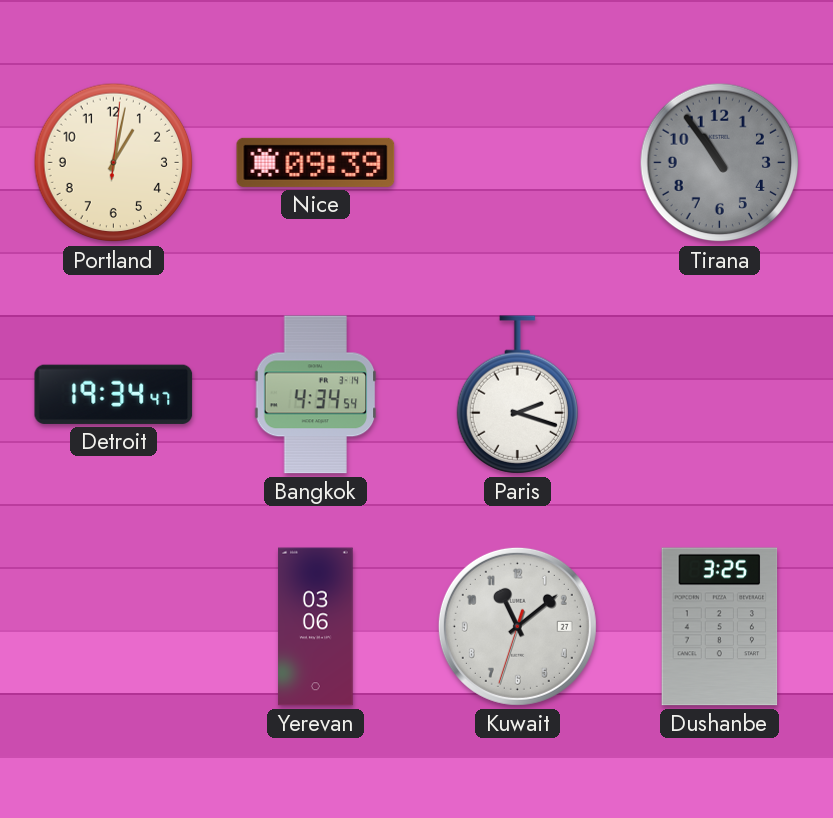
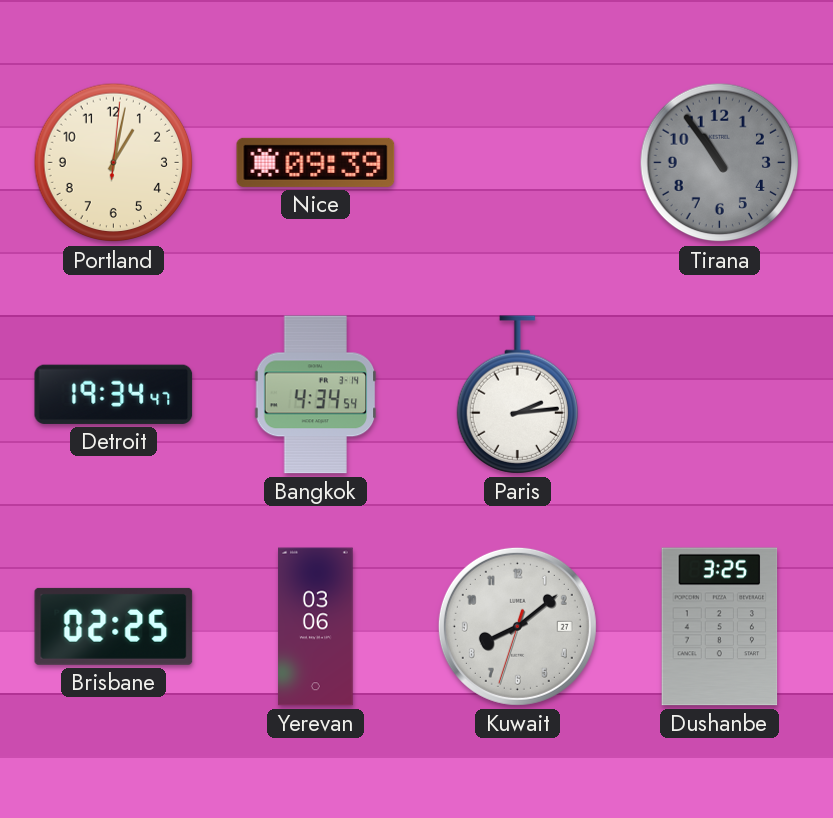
Paris: 2:18 -> 2:14
Brisbane: none -> 02:25
Kuwait: 11:08 -> 8:08
